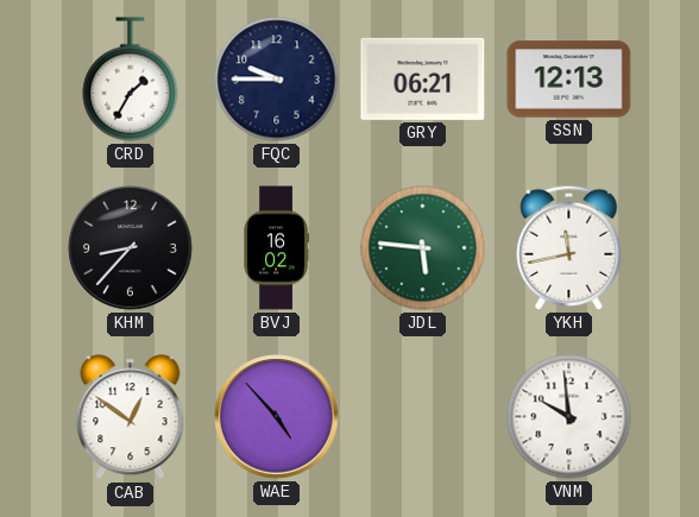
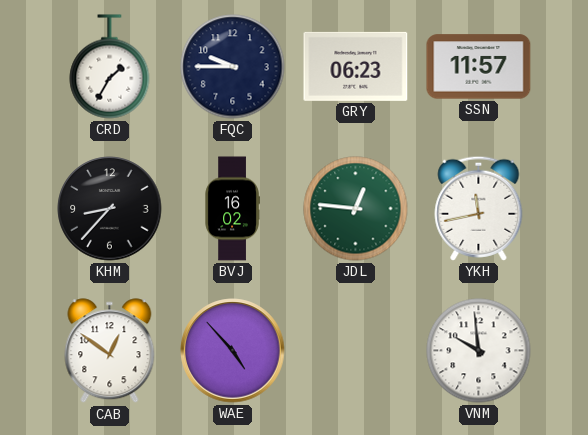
GRY: 06:21 -> 06:23
SSN: 12:13 -> 11:57
JDL: 5:46 -> 12:46
